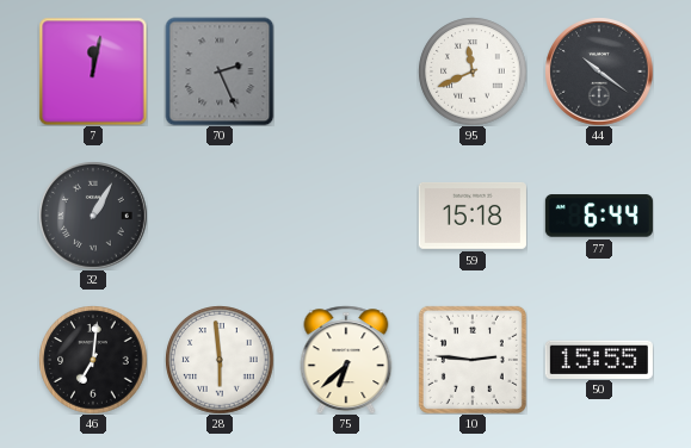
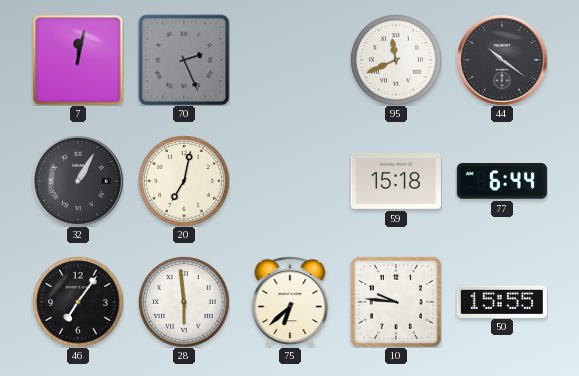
20: none -> 7:02
46: 7:01 -> 7:06
10: 2:46 -> 9:46
